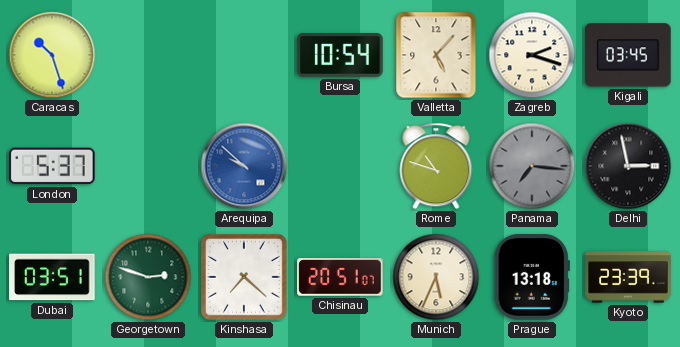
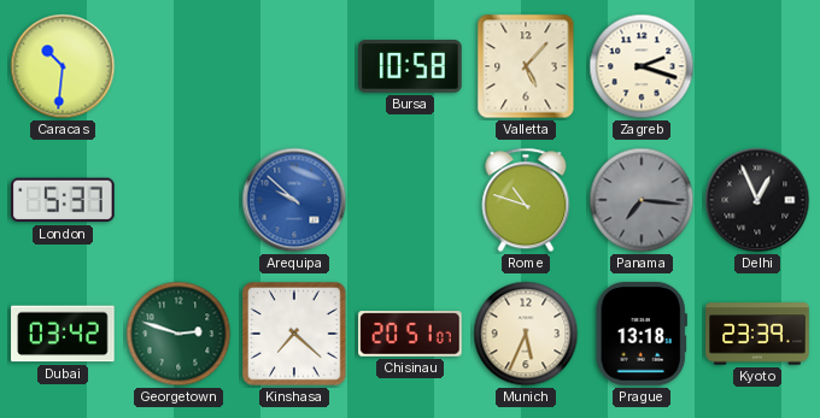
Caracas: 10:27 -> 10:31
Bursa: 10:54 -> 10:58
Kigali: 03:45 -> none
Delhi: 2:58 -> 12:56
Dubai: 03:51 -> 03:42
